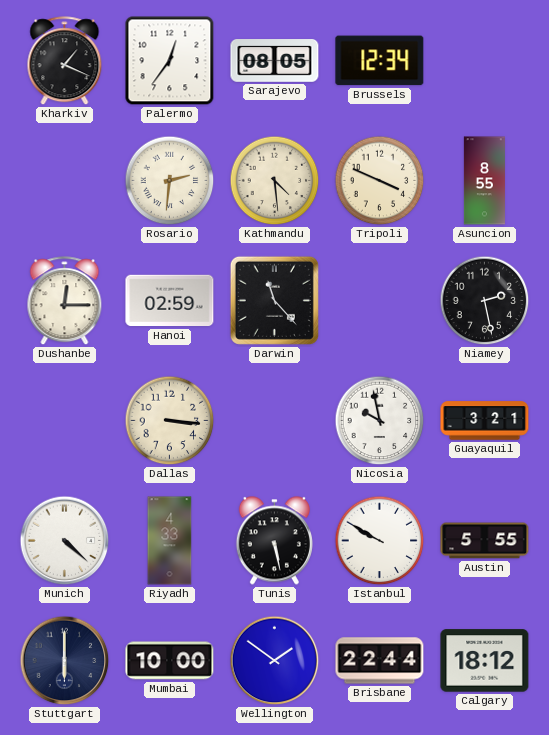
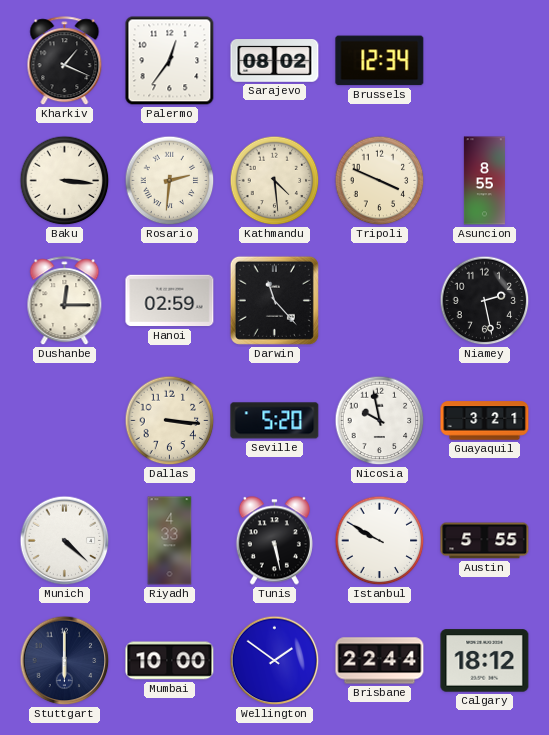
Sarajevo: 08:05 -> 08:02
Baku: none -> 3:16
Seville: none -> 5:20
